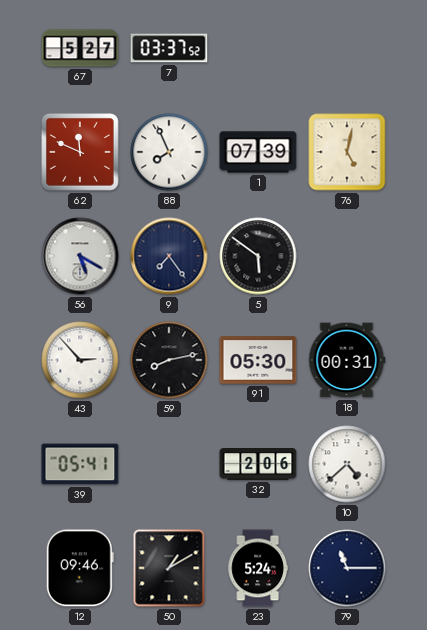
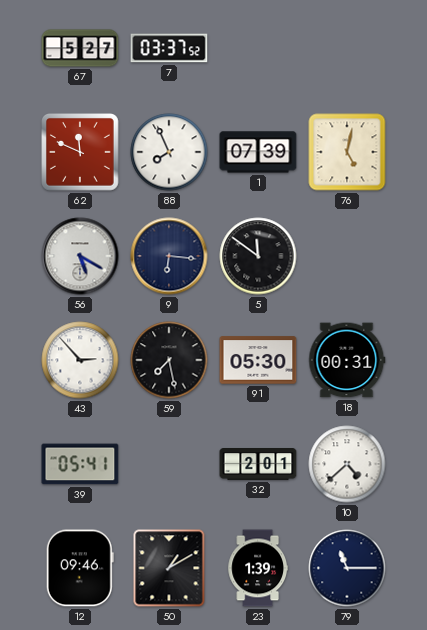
9: 7:24 -> 6:16
5: 5:51 -> 11:51
59: 8:13 -> 7:28
32: 2:06 -> 2:01
23: 5:24 -> 1:39
